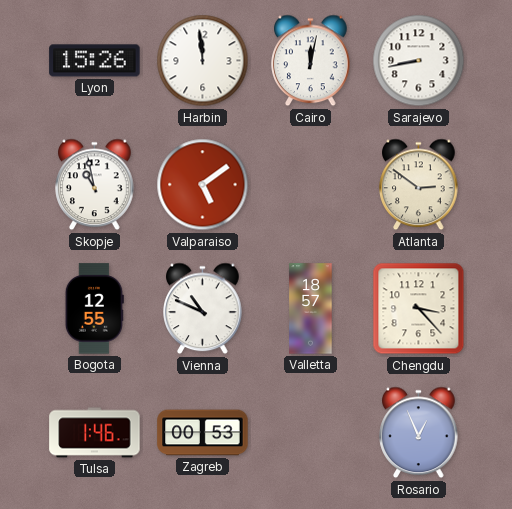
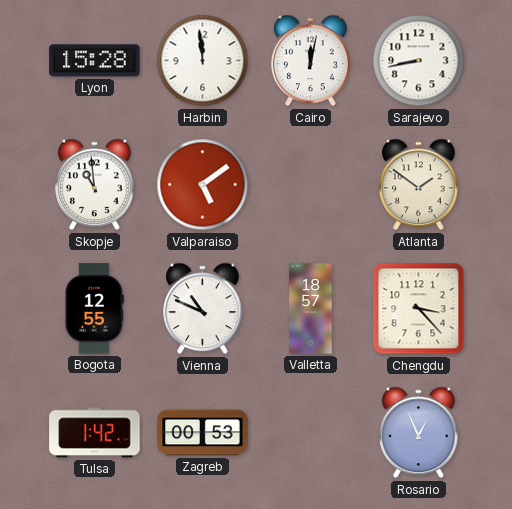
Lyon: 15:26 -> 15:28
Skopje: 10:58 -> 10:59
Atlanta: 2:51 -> 1:51
Tulsa: 1:46 -> 1:42
